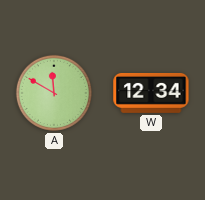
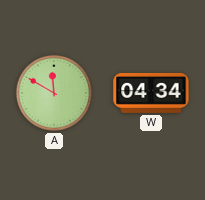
W: 12:34 -> 04:34
